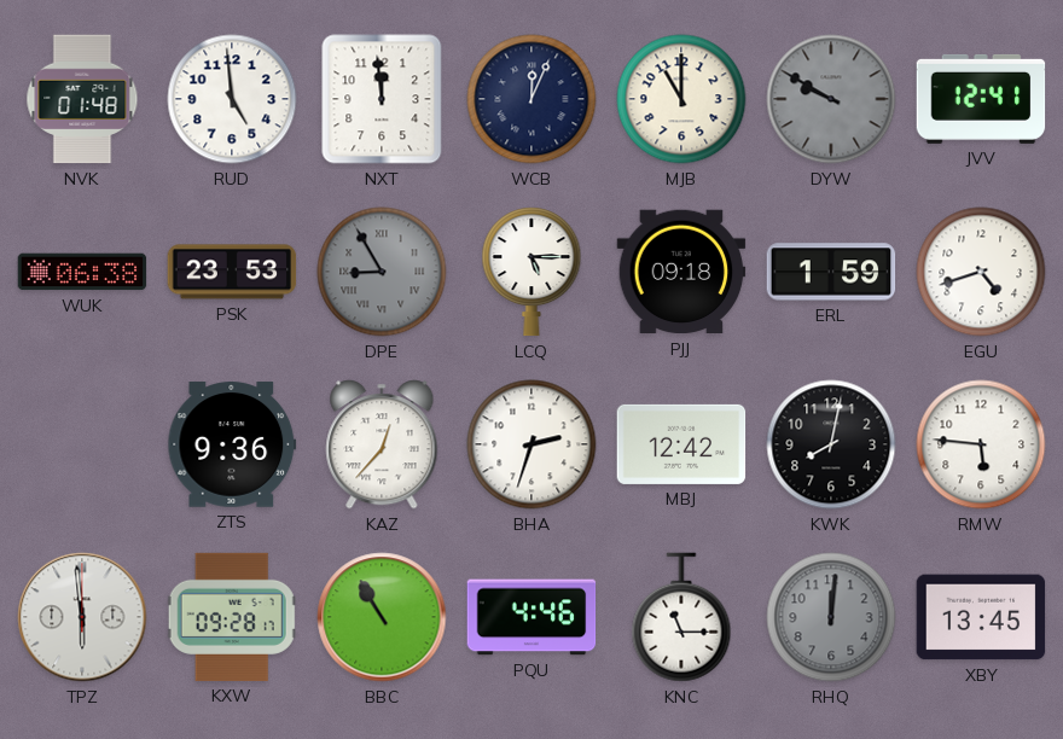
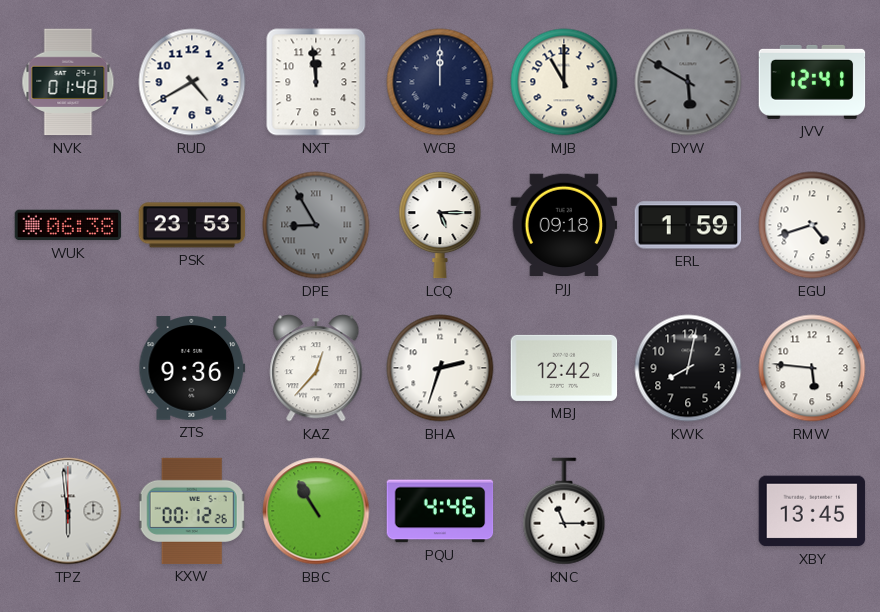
RUD: 4:59 -> 4:40
WCB: 12:04 -> 12:00
DYW: 9:50 -> 5:50
KXW: 09:28 -> 00:12
RHQ: 12:01 -> none
